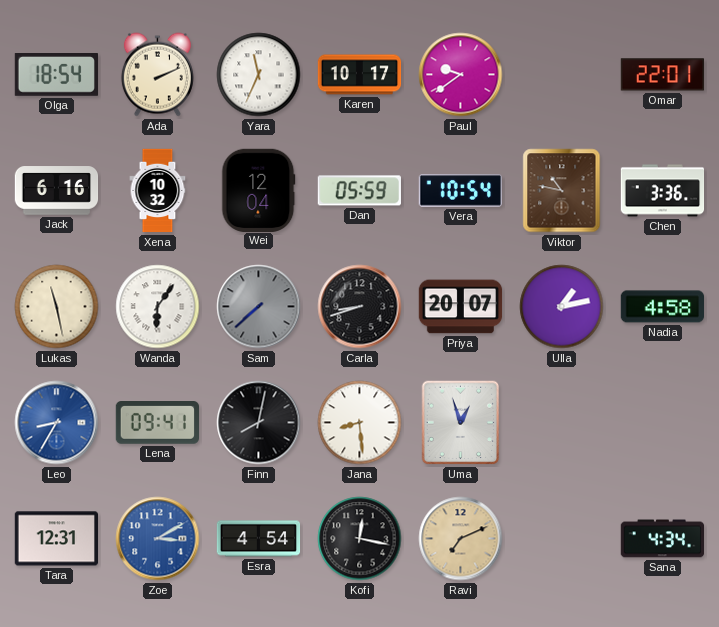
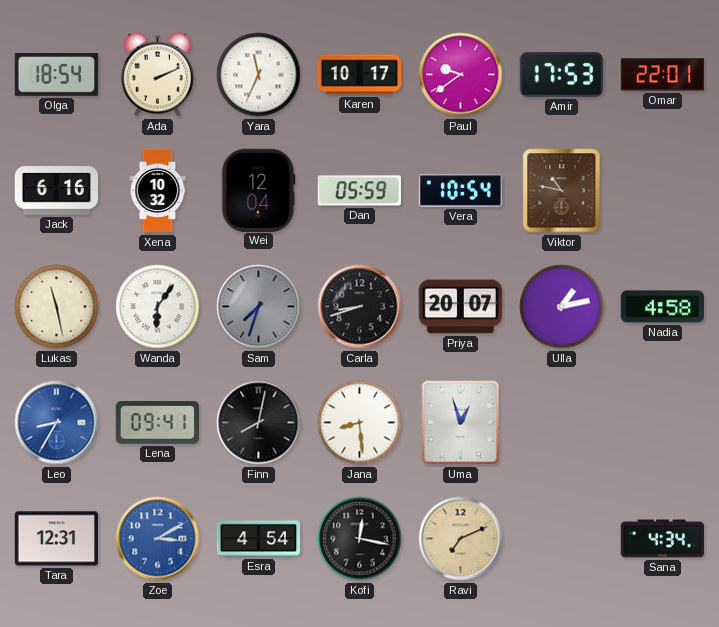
Amir: none -> 17:53
Chen: 3:36 -> none
Sam: 7:38 -> 7:33
